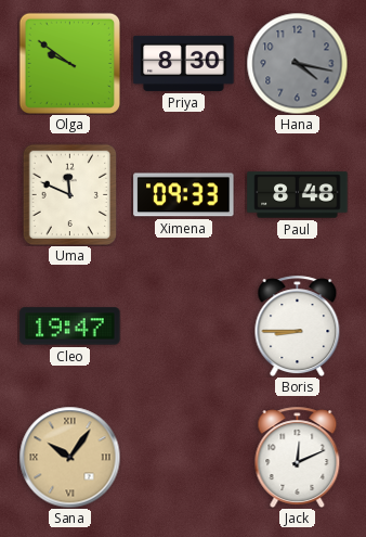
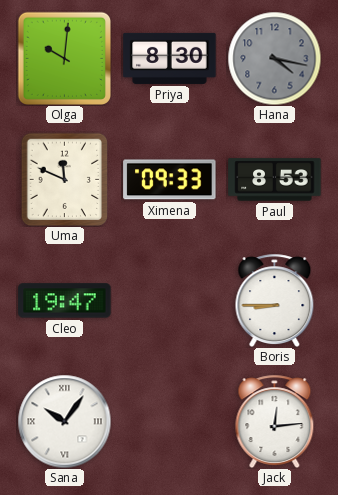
Olga: 9:51 -> 10:01
Paul: 8:48 -> 8:53
Sana dial: champagne -> white
Jack: 12:11 -> 12:14
